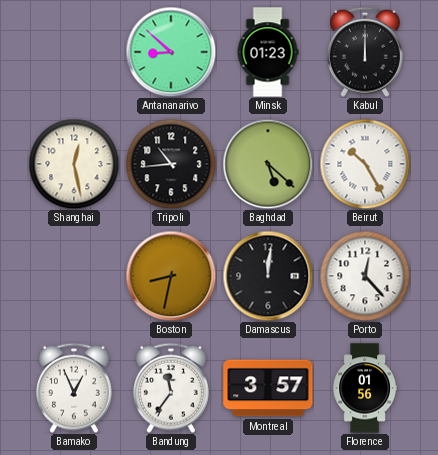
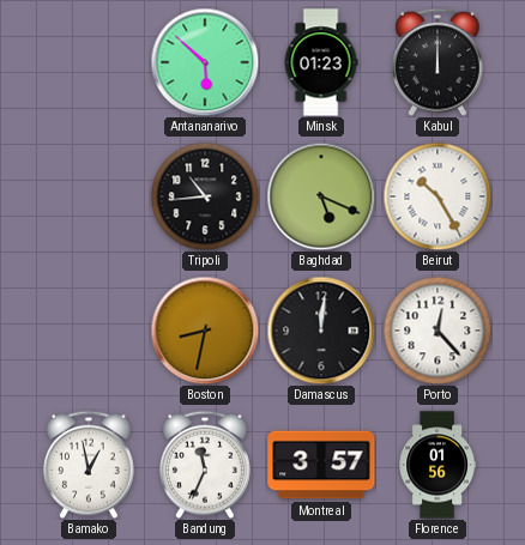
Antananarivo: 8:52 -> 5:52
Shanghai: 12:28 -> none
Baghdad: 5:22 -> 5:19
Bamako: 12:56 -> 12:58
Bandung: 11:36 -> 11:34
